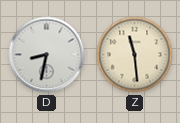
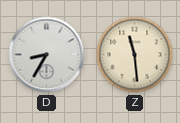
D: 8:32 -> 8:35
